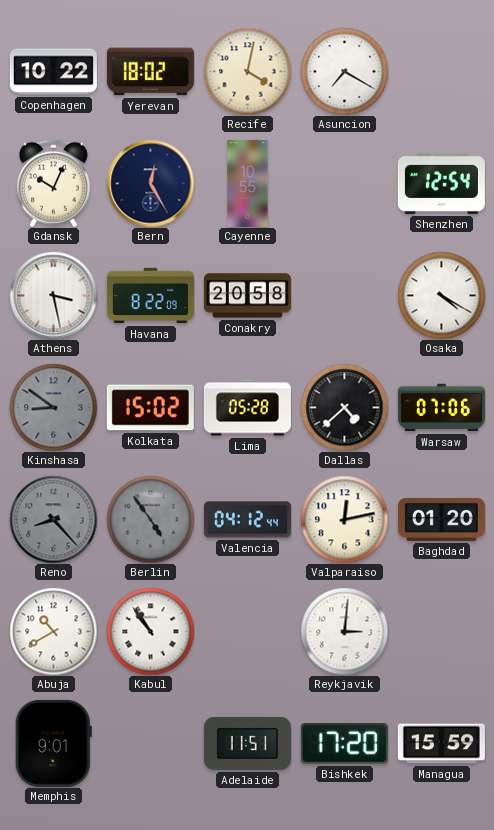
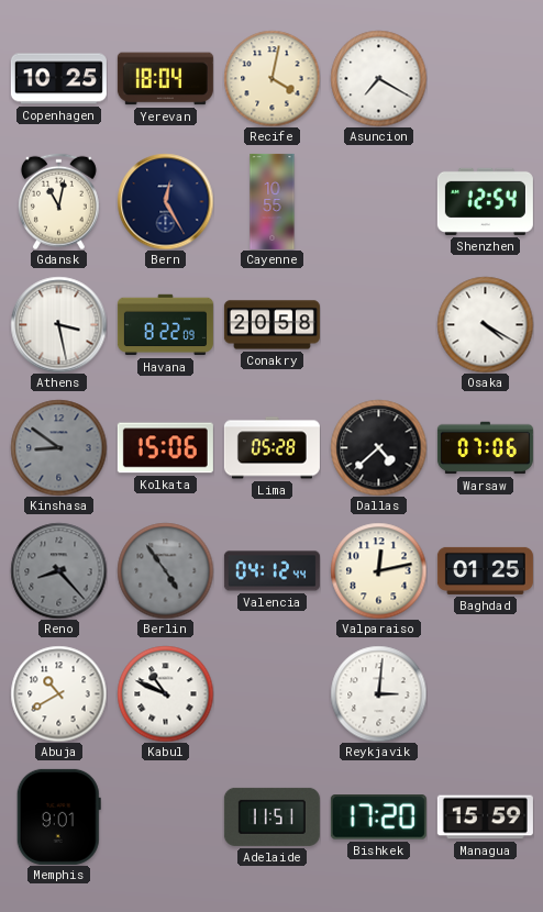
Copenhagen: 10:22 -> 10:25
Yerevan: 18:02 -> 18:04
Gdansk: 10:04 -> 11:02
Kolkata: 15:02 -> 15:06
Baghdad: 01:20 -> 01:25
Kabul: 10:54 -> 10:49
